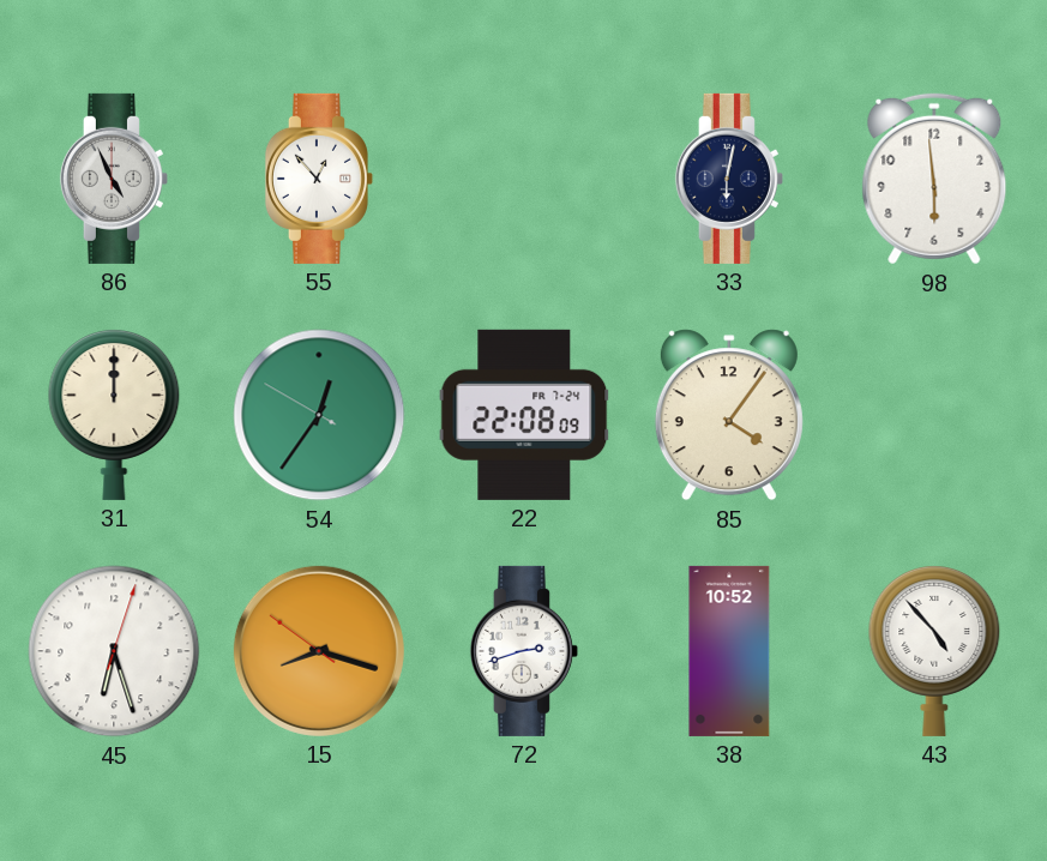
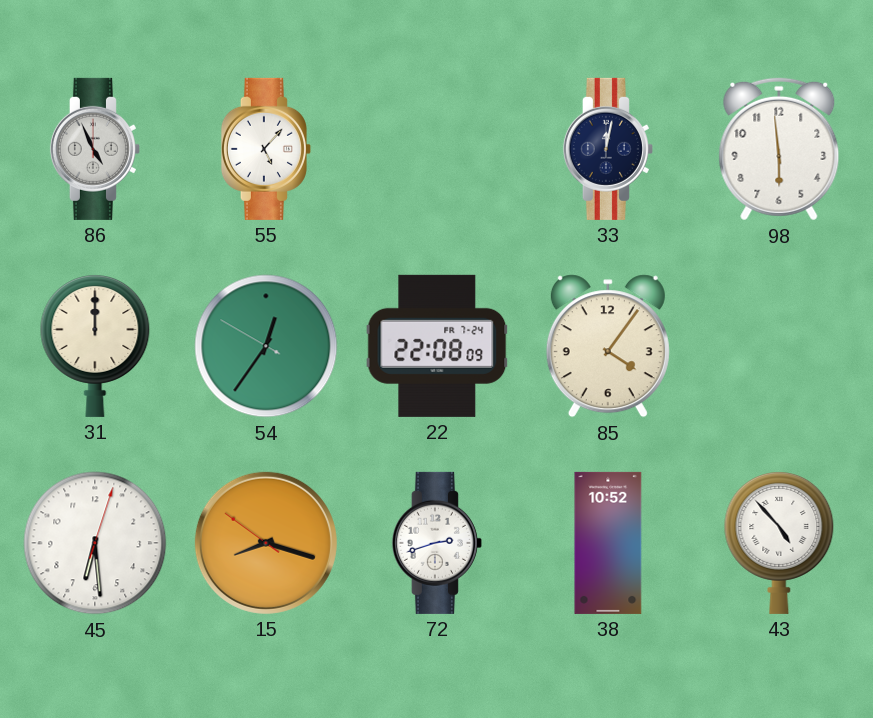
55: 12:53 -> 5:07
33: 6:02 -> 12:02
45: 6:27 -> 6:29
